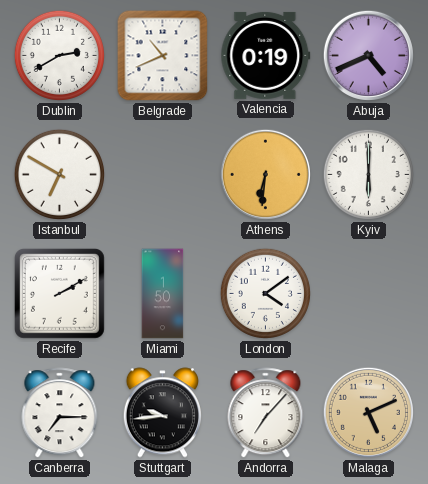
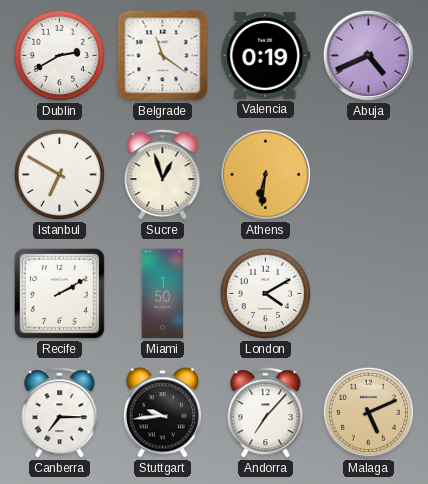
Belgrade: 10:41 -> 11:21
Sucre: none -> 12:57
Kyiv: 6:00 -> none
London: 4:09 -> 4:10
